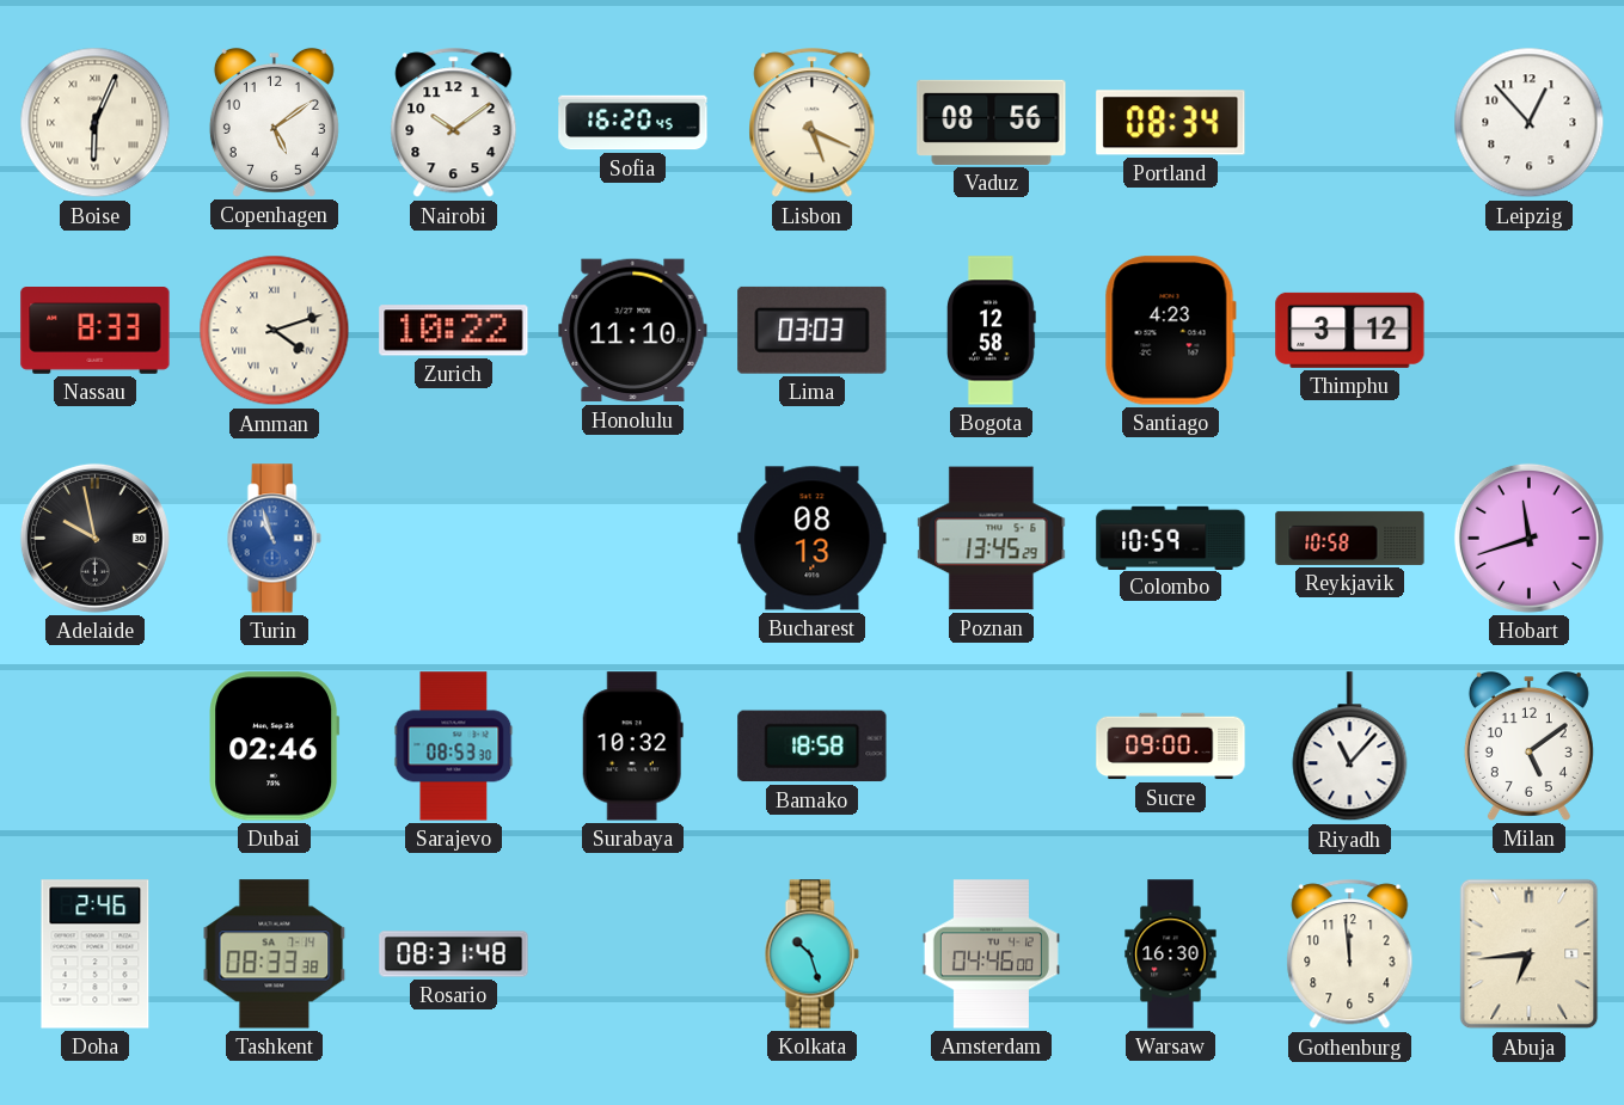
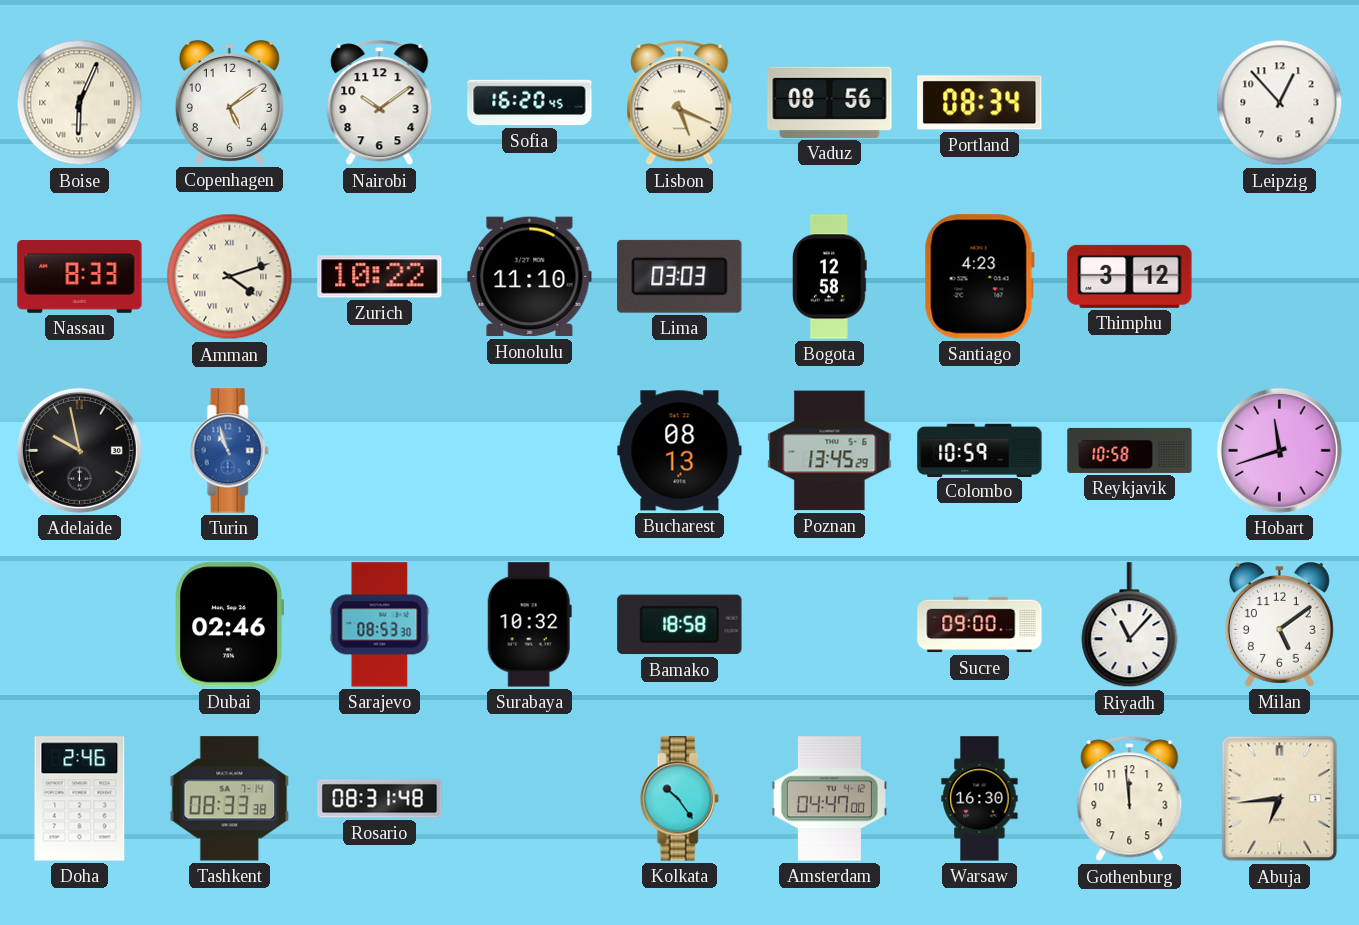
Kolkata: 10:27 -> 10:24
Amsterdam: 04:46 -> 04:47
